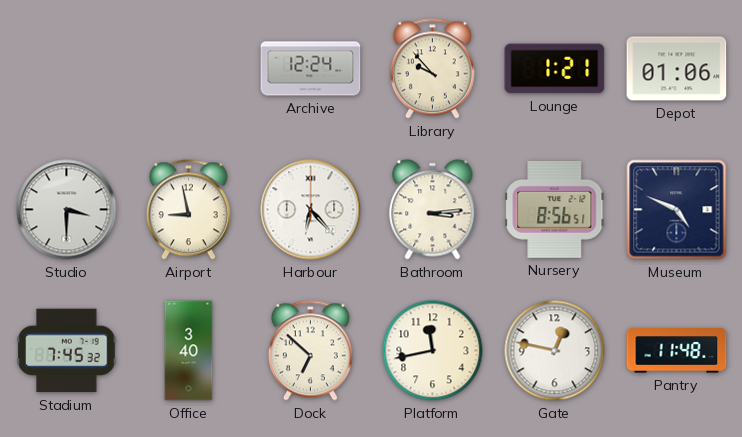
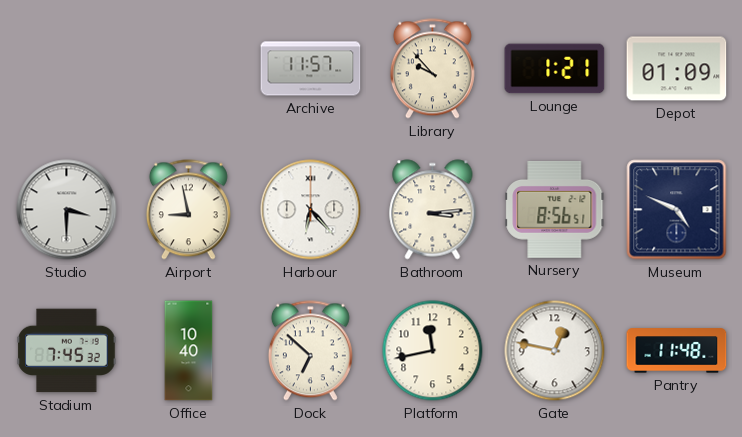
Archive: 12:24 -> 11:57
Depot: 01:06 -> 01:09
Office: 3:40 -> 10:40
